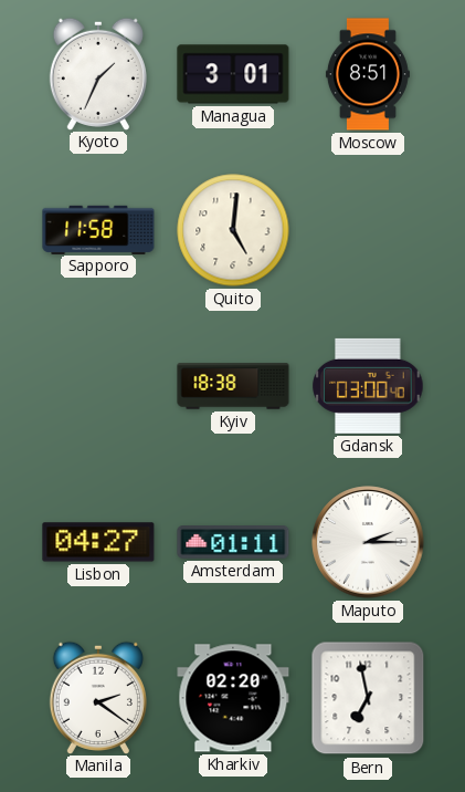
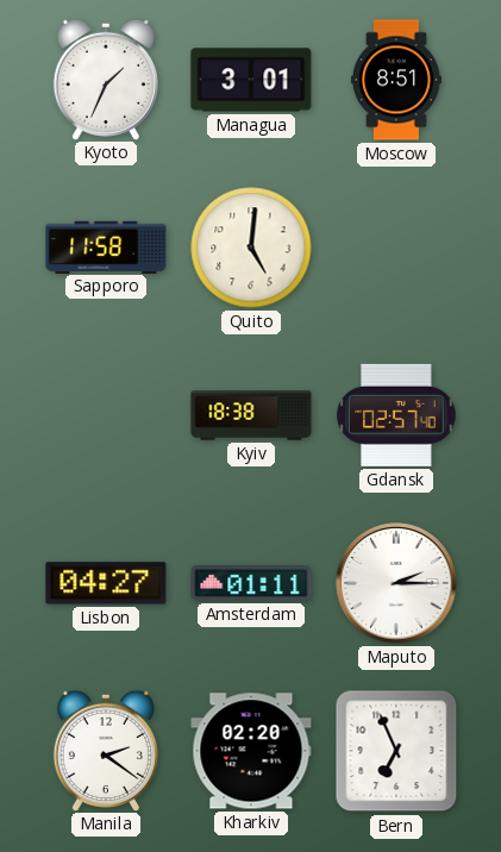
Gdansk: 03:00 -> 02:57
Bern: 6:58 -> 6:56
